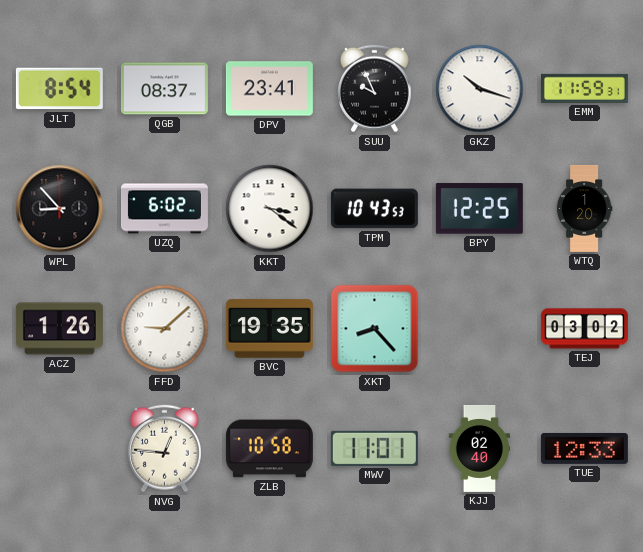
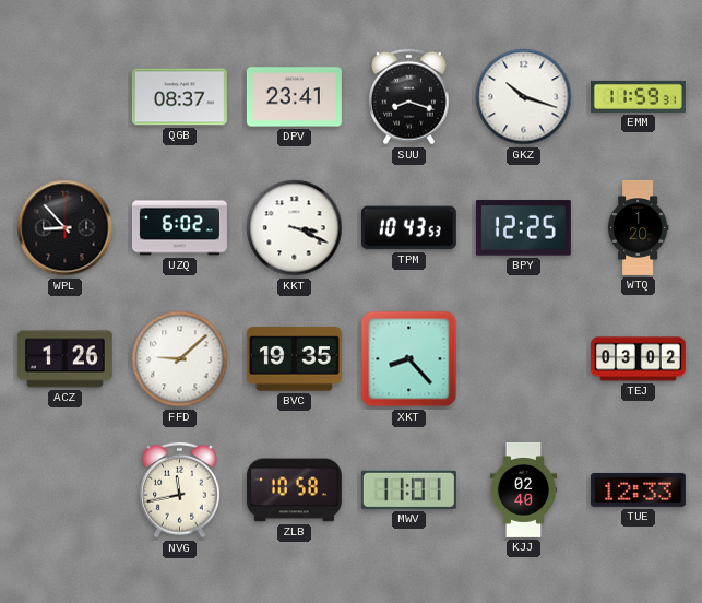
JLT: 8:54 -> none
SUU: 9:56 -> 8:18
KKT: 3:21 -> 3:19
NVG: 12:46 -> 11:43
